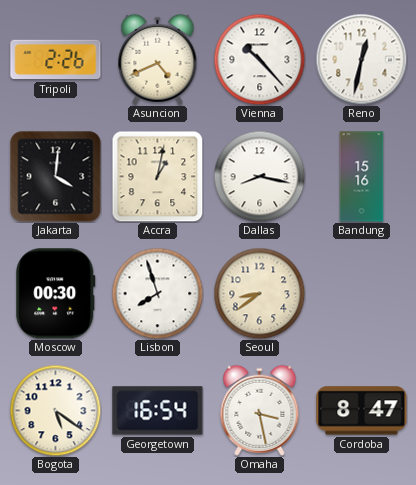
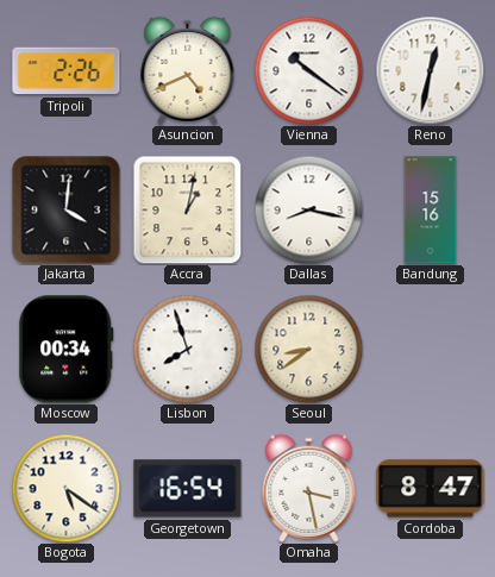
Vienna: 10:23 -> 10:21
Moscow: 00:30 -> 00:34
